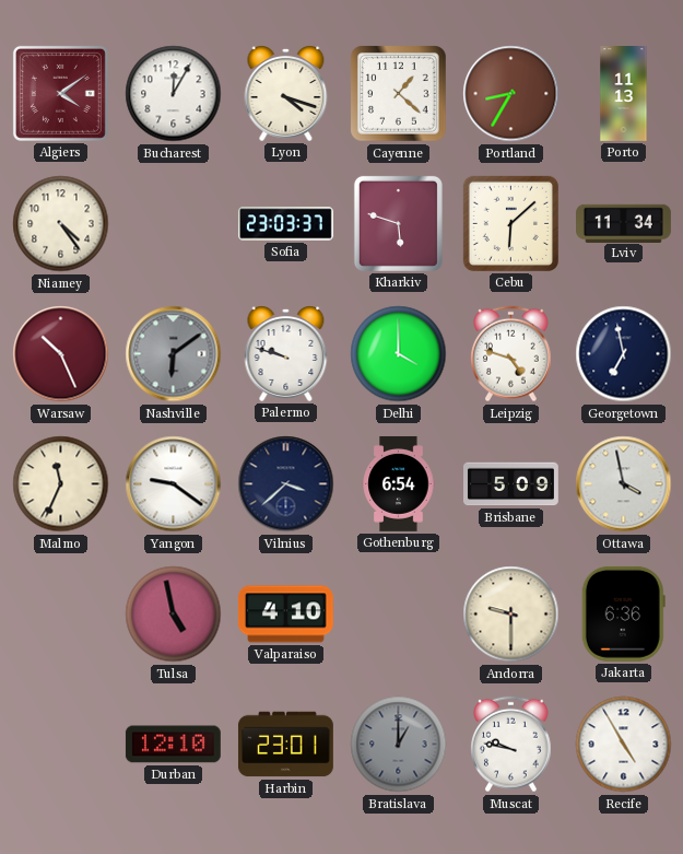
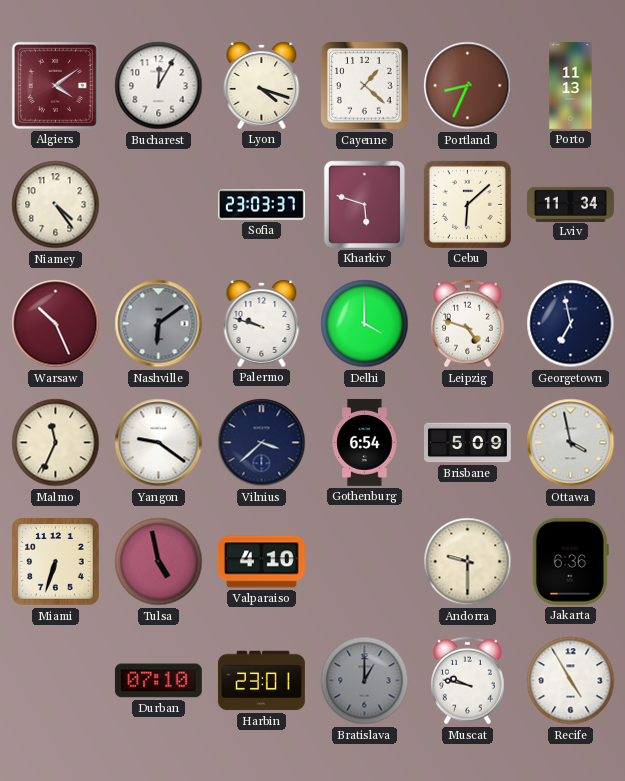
Portland: 8:35 -> 8:34
Miami: none -> 6:33
Durban: 12:10 -> 07:10
